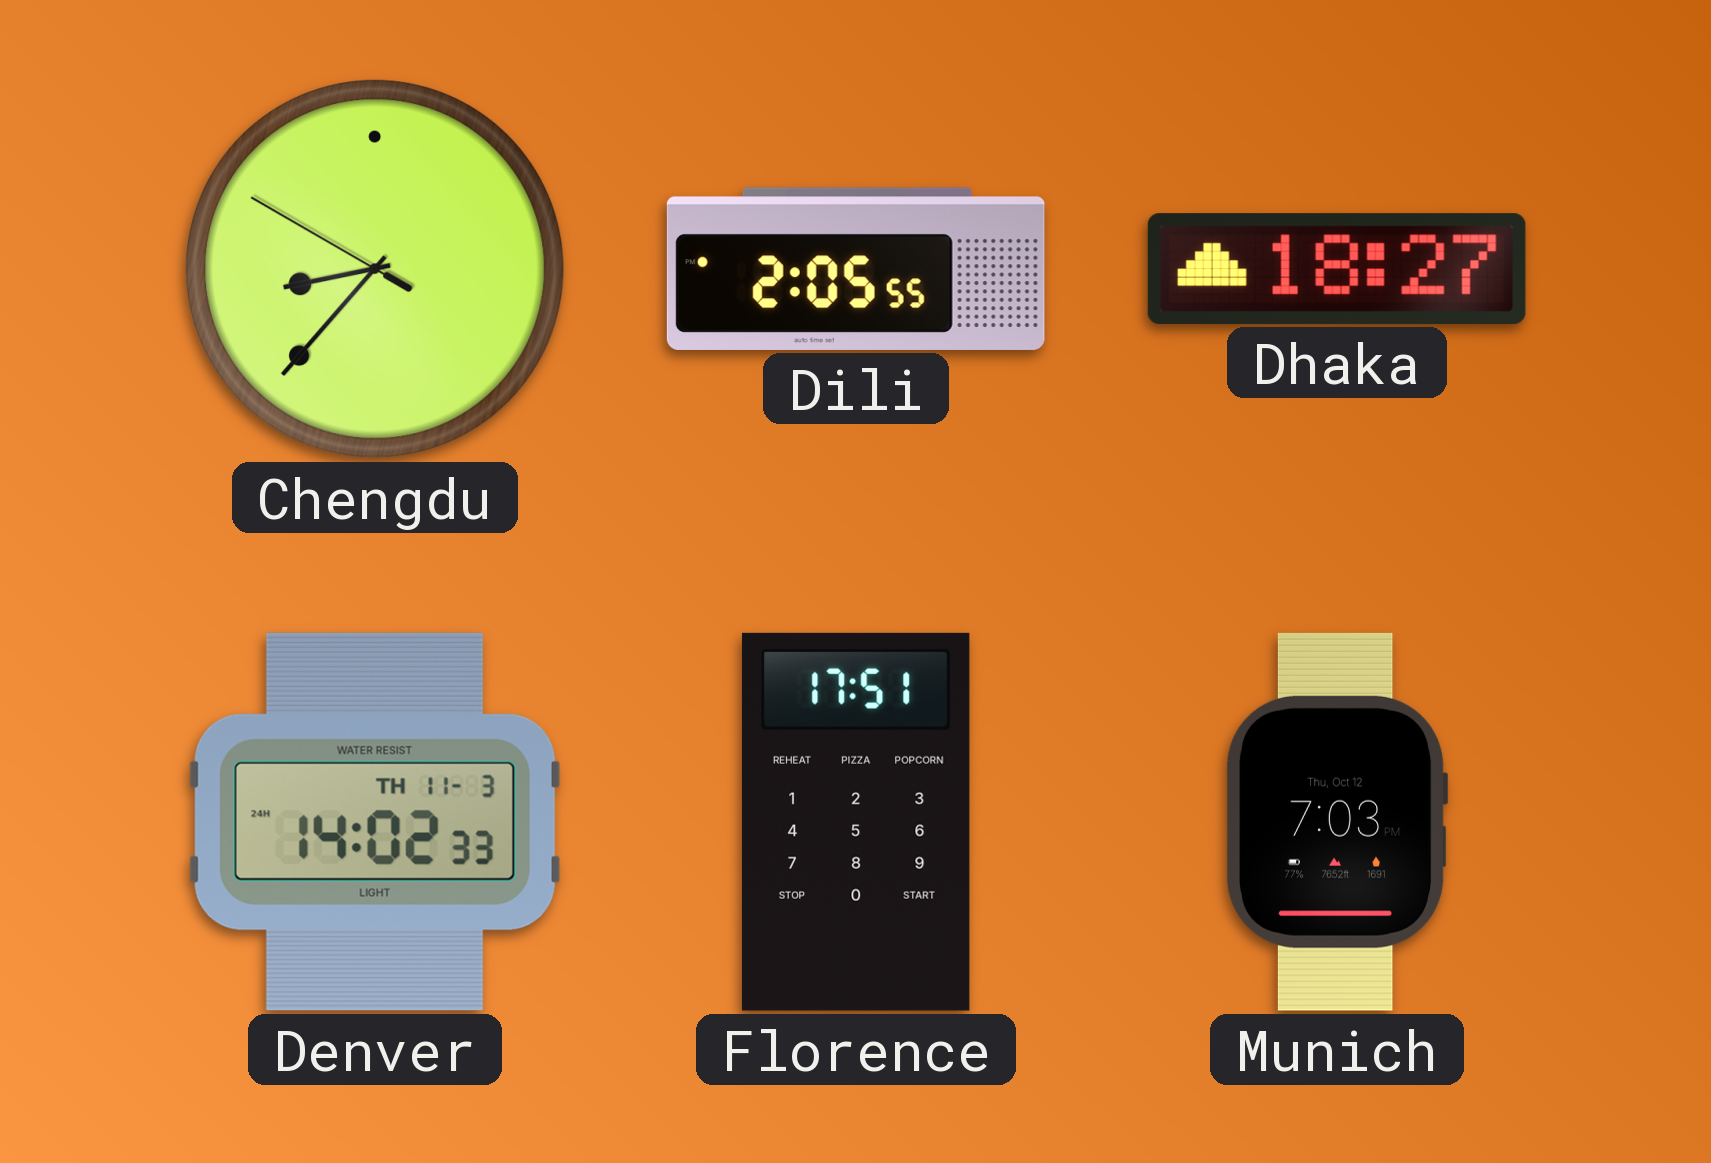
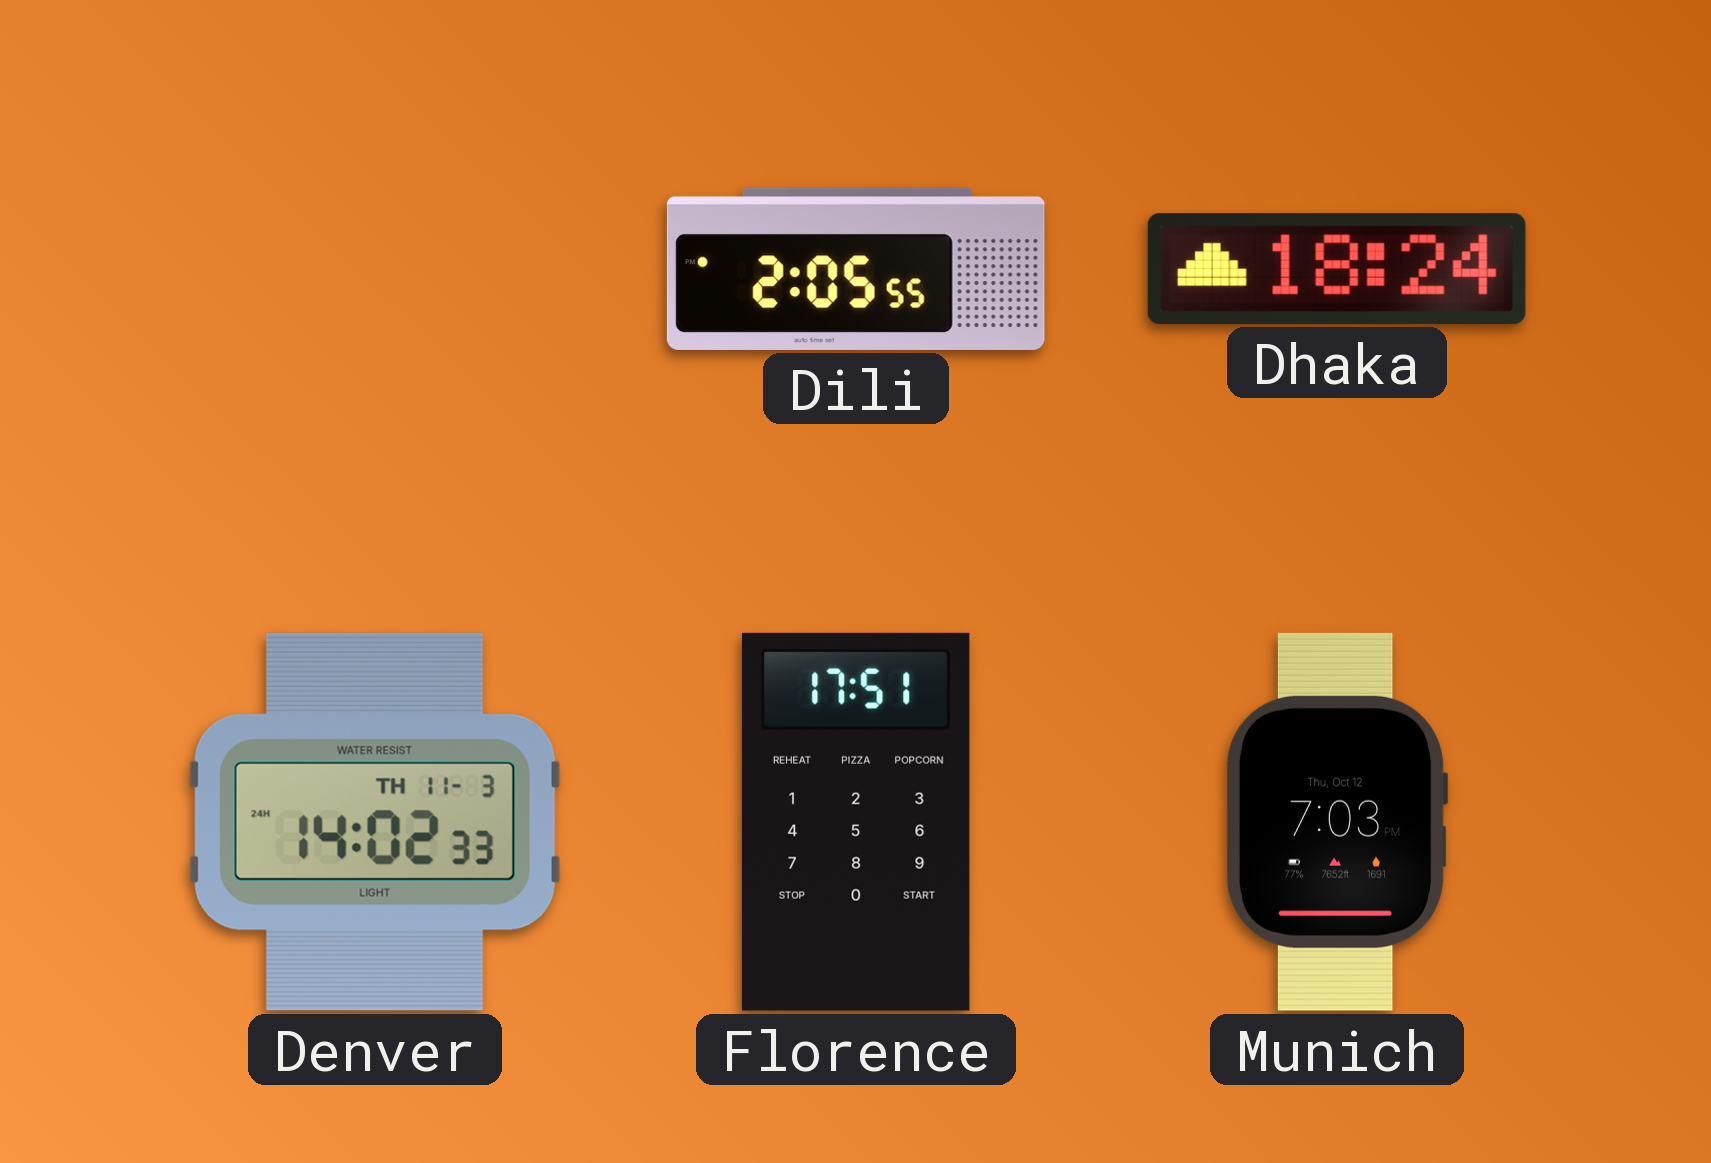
Chengdu: 8:36 -> none
Dhaka: 18:27 -> 18:24
